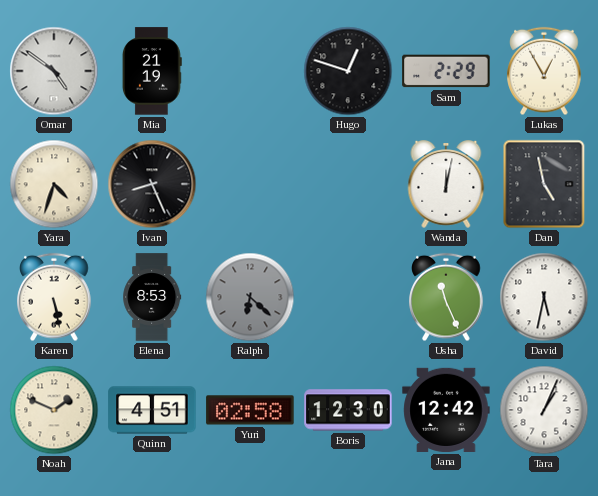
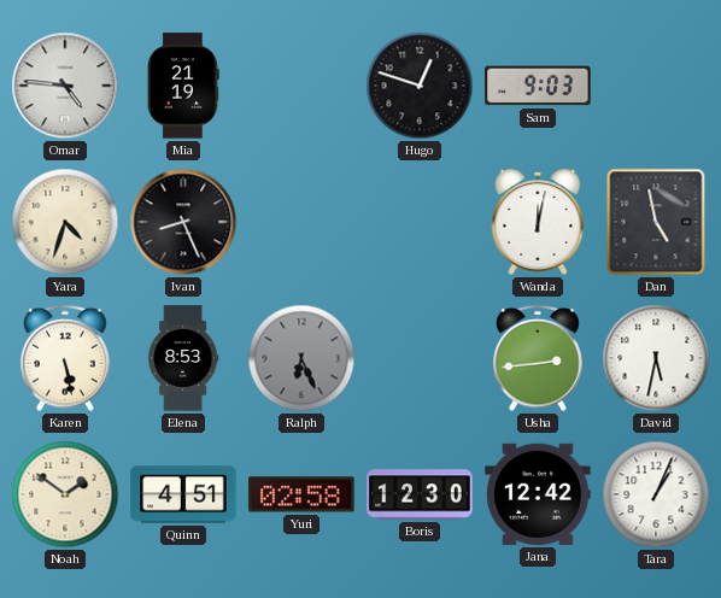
Omar: 4:51 -> 4:46
Sam: 2:29 -> 9:03
Lukas: 12:55 -> none
Ralph: 6:22 -> 6:26
Usha: 11:26 -> 2:44
Noah: 1:49 -> 1:51
